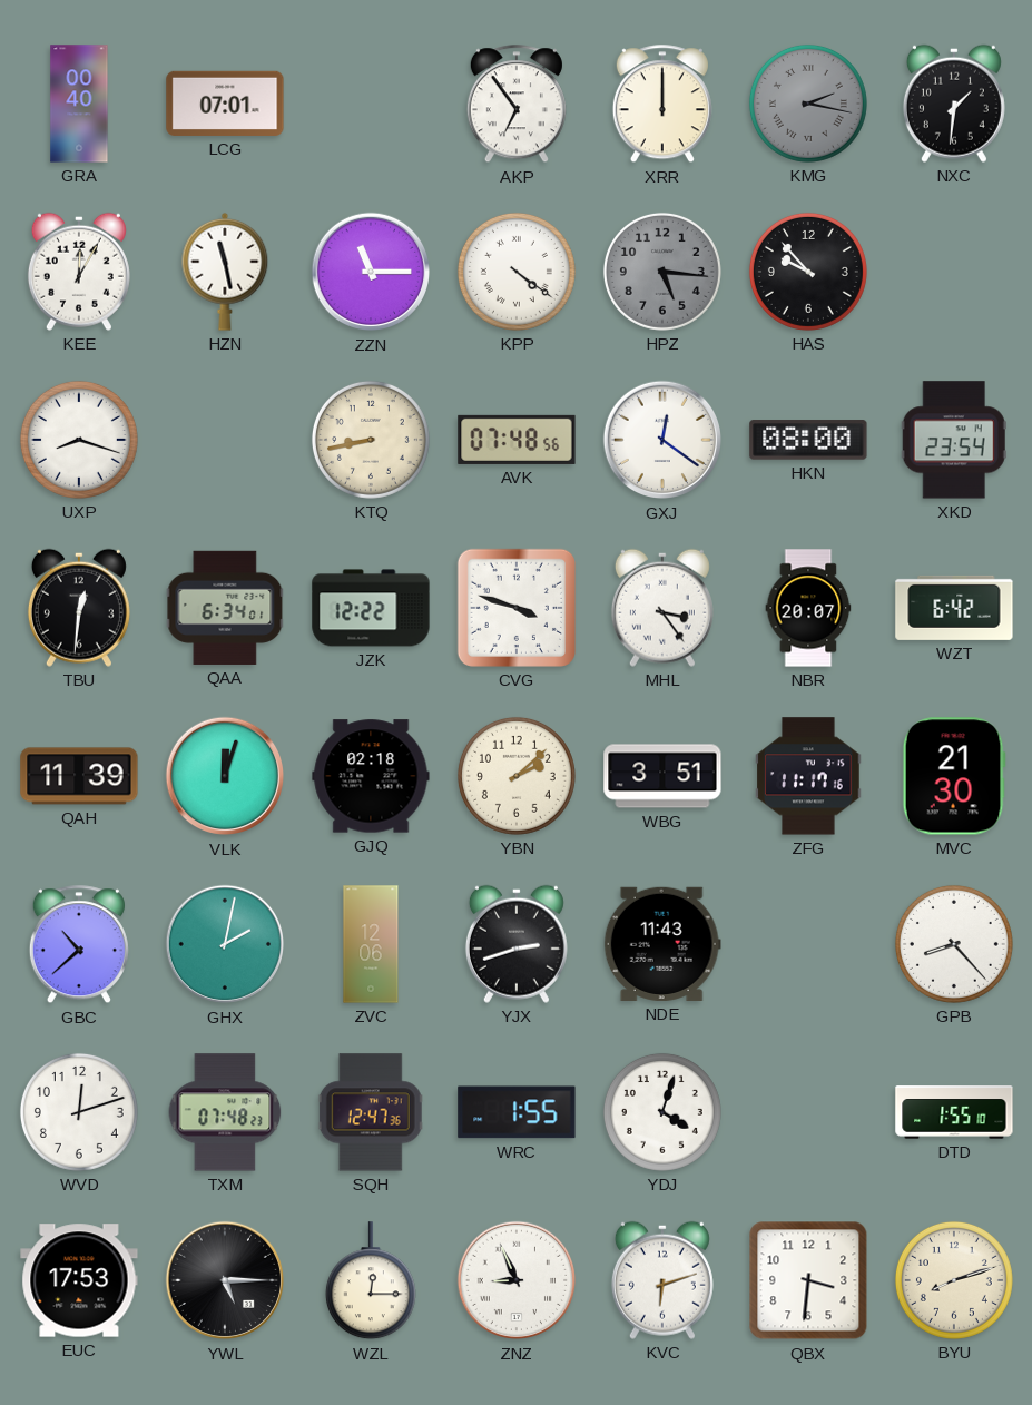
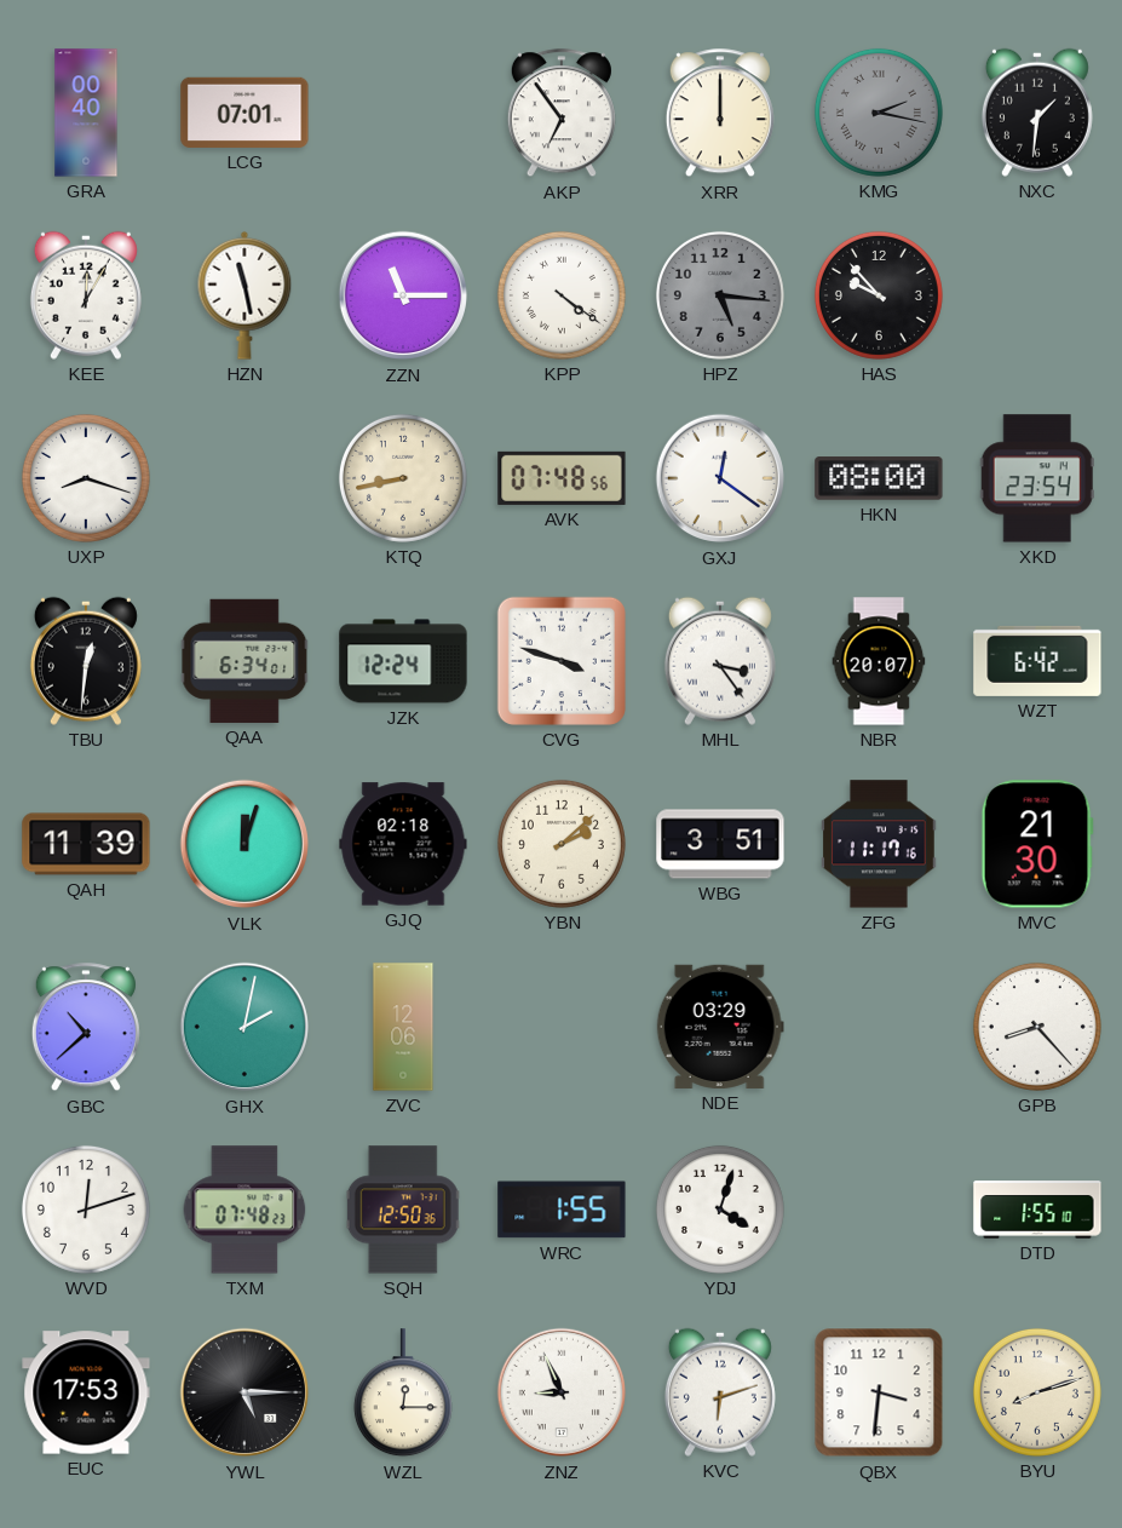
JZK: 12:22 -> 12:24
YJX: 2:42 -> none
NDE: 11:43 -> 03:29
SQH: 12:47 -> 12:50
